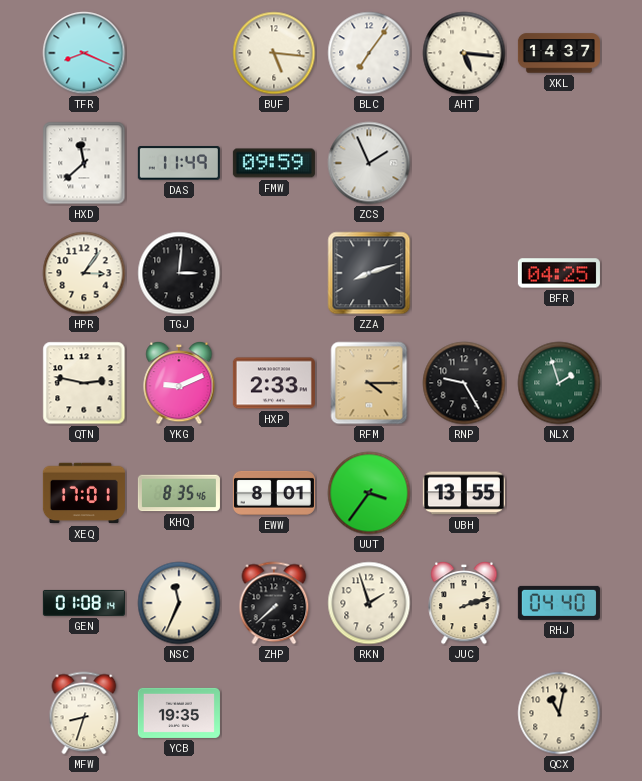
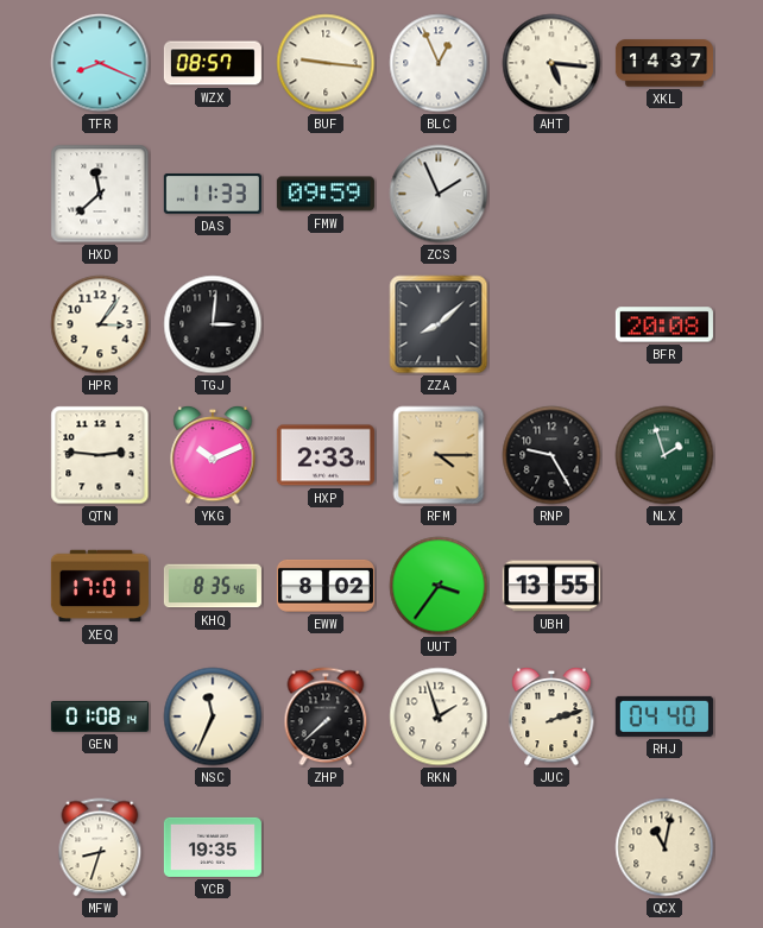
WZX: none -> 08:57
BUF: 5:16 -> 9:16
BLC: 7:06 -> 12:56
DAS: 11:49 -> 11:33
ZZA: 8:12 -> 8:08
BFR: 04:25 -> 20:08
QTN: 2:47 -> 2:46
YKG: 9:11 -> 10:11
EWW: 8:01 -> 8:02
